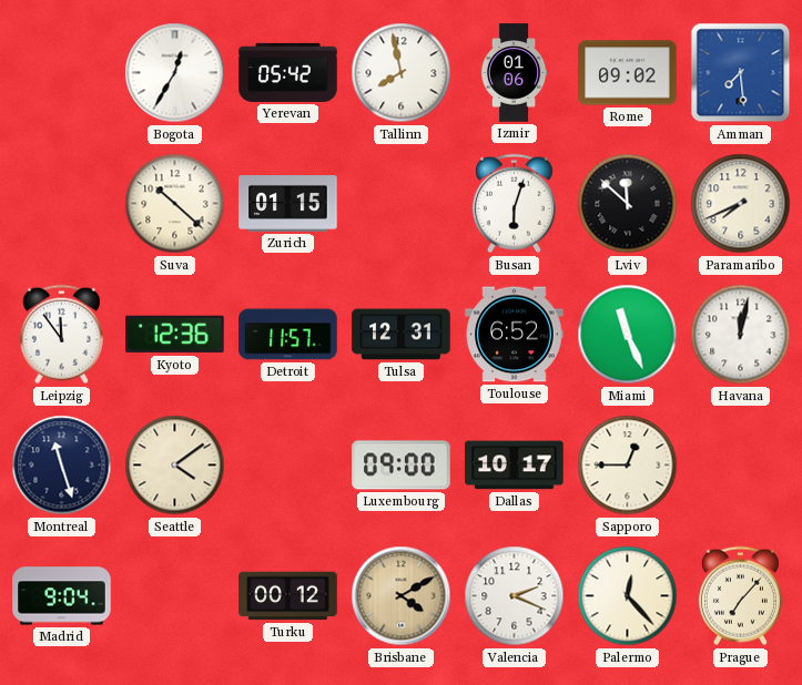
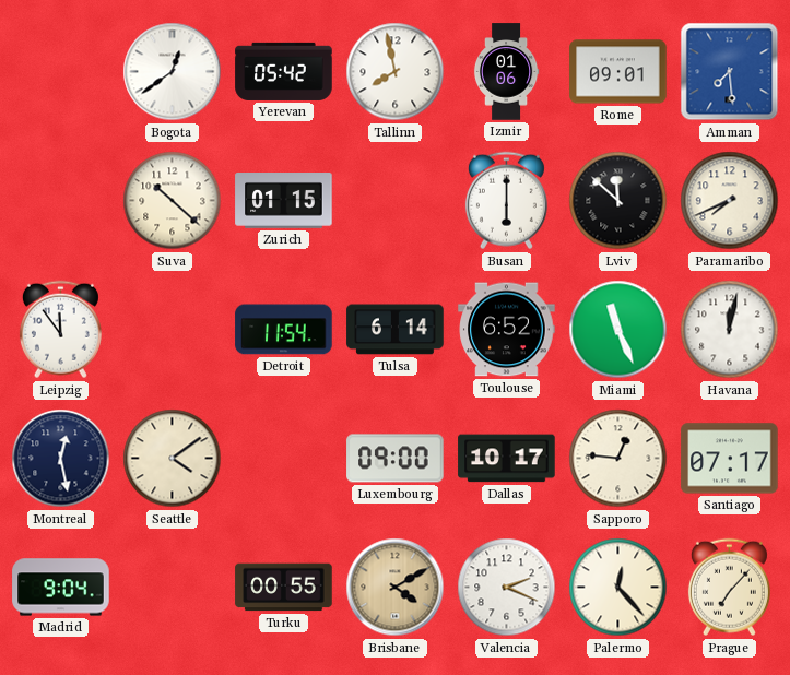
Bogota: 12:35 -> 12:39
Rome: 09:02 -> 09:01
Busan: 6:03 -> 6:00
Kyoto: 12:36 -> none
Detroit: 11:57 -> 11:54
Tulsa: 12:31 -> 6:14
Montreal: 11:27 -> 12:28
Sapporo: 12:45 -> 12:46
Santiago: none -> 07:17
Turku: 00:12 -> 00:55
